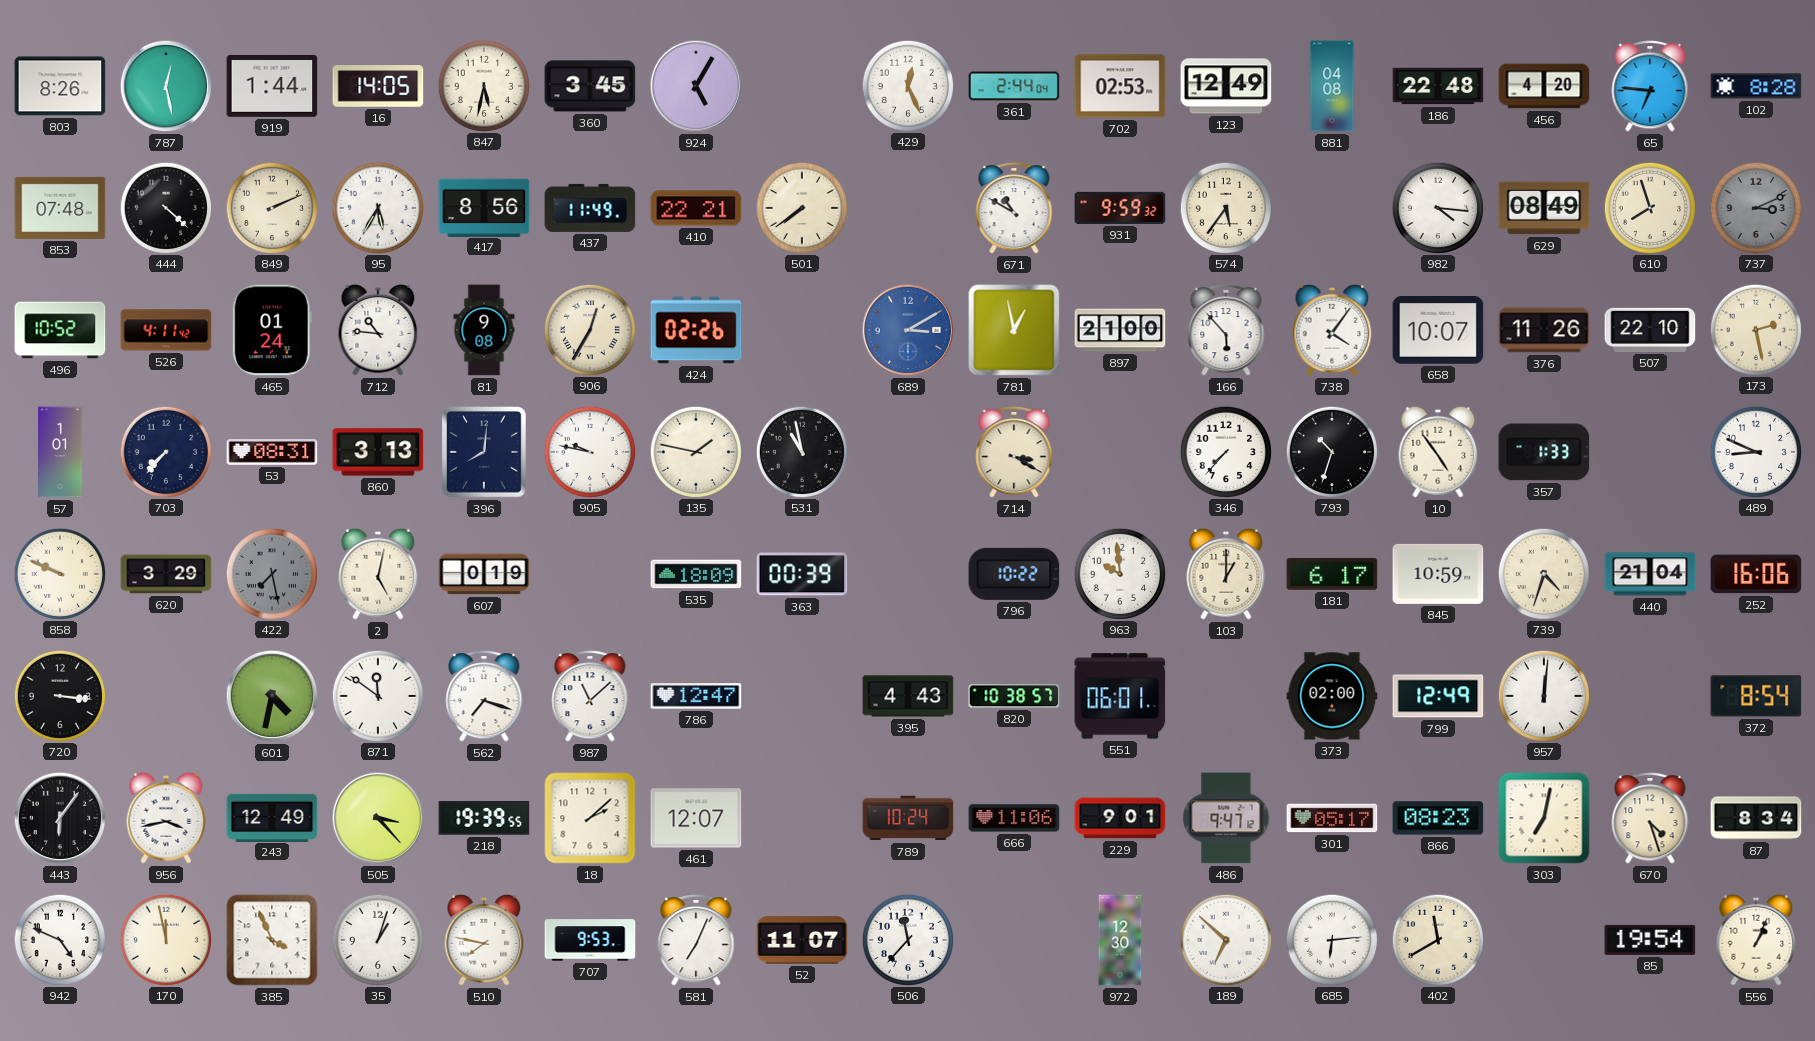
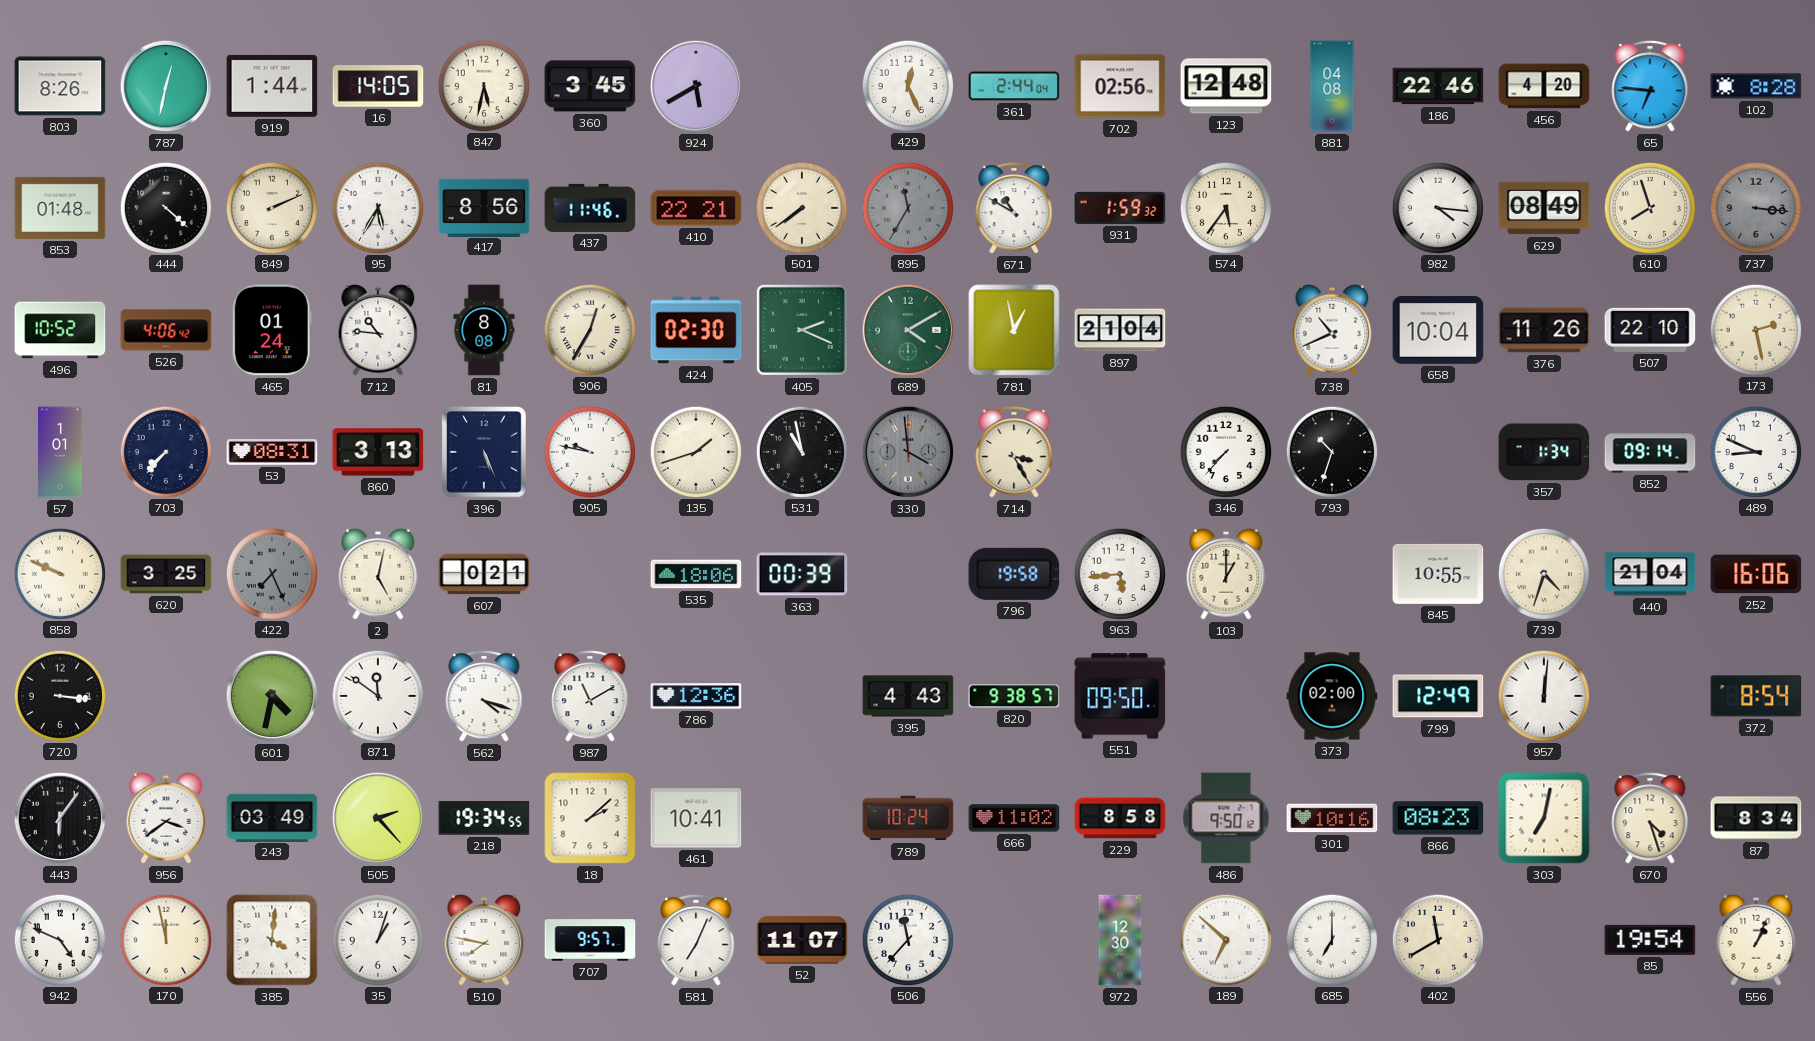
787: 12:28 -> 12:32
924: 5:05 -> 5:40
702: 02:53 -> 02:56
123: 12:49 -> 12:48
186: 22:48 -> 22:46
853: 07:48 -> 01:48
437: 11:49 -> 11:46
895: none -> 11:35
931: 9:59 -> 1:59
737: 3:11 -> 3:16
526: 4:11 -> 4:06
81: 9:08 -> 8:08
424: 02:26 -> 02:30
405: none -> 2:19
689: 3:10 -> 4:10
689 dial: blue -> green
897: 21:00 -> 21:04
166: 5:53 -> none
738: 4:06 -> 10:41
658: 10:07 -> 10:04
396: 8:01 -> 5:26
135: 1:47 -> 1:42
330: none -> 3:59
714: 3:20 -> 3:25
10: 4:54 -> none
357: 1:33 -> 1:34
852: none -> 09:14
620: 3:29 -> 3:25
422: 7:28 -> 7:26
607: 0:19 -> 0:21
535: 18:09 -> 18:06
796: 10:22 -> 19:58
963: 9:59 -> 5:44
181: 6:17 -> none
845: 10:59 -> 10:55
562: 7:18 -> 4:18
987: 11:08 -> 11:10
786: 12:47 -> 12:36
820: 10:38 -> 9:38
551: 06:01 -> 09:50
956: 3:43 -> 3:39
243: 12:49 -> 03:49
505: 3:23 -> 2:23
218: 19:39 -> 19:34
461: 12:07 -> 10:41
666: 11:06 -> 11:02
229: 9:01 -> 8:58
486: 9:47 -> 9:50
301: 05:17 -> 10:16
385: 3:56 -> 4:01
707: 9:53 -> 9:57
685: 6:14 -> 7:00
